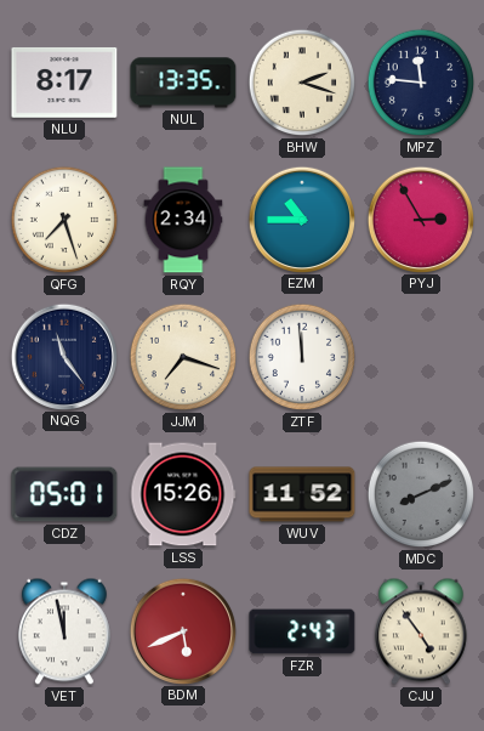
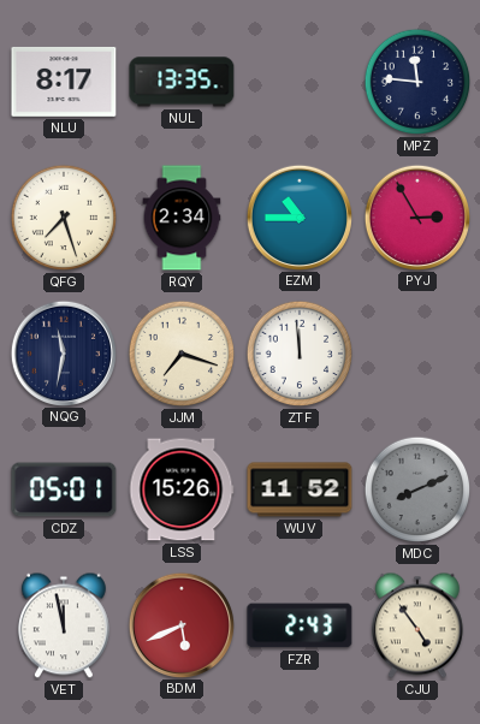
BHW: 2:18 -> none
NQG: 11:24 -> 11:32
